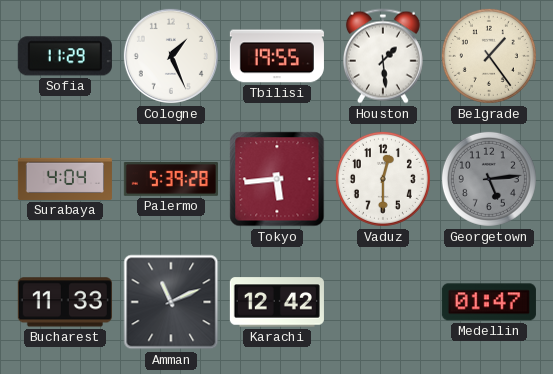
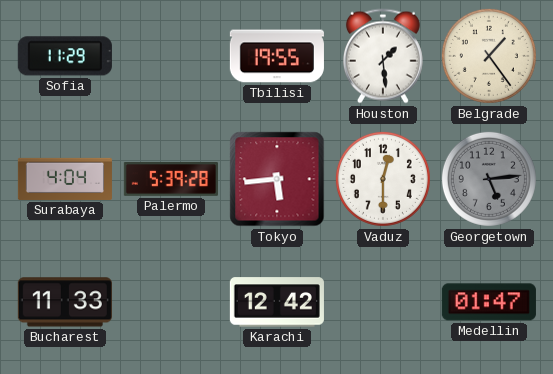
Cologne: 1:26 -> none
Amman: 11:11 -> none
